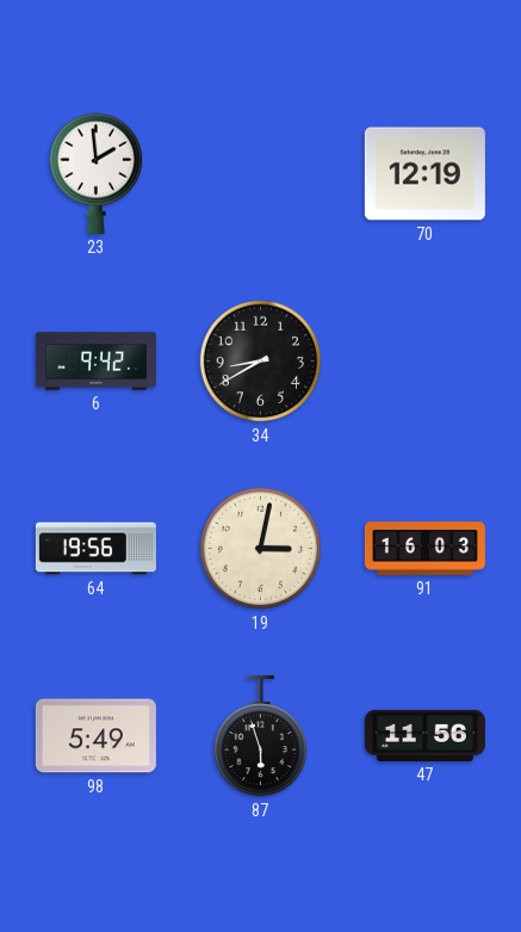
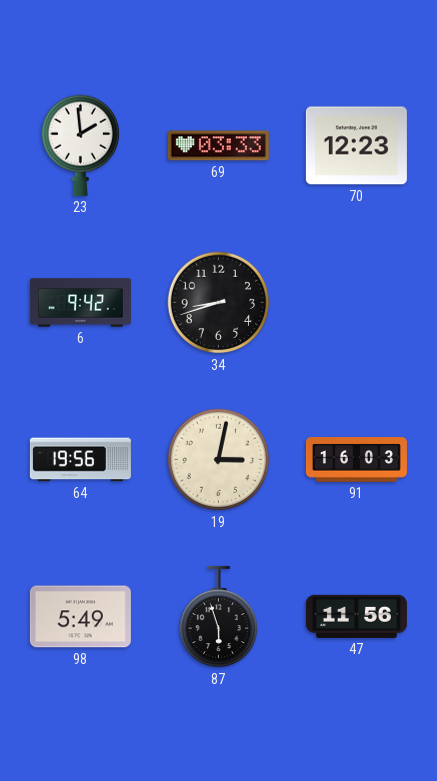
69: none -> 03:33
70: 12:19 -> 12:23
34: 8:40 -> 8:42
